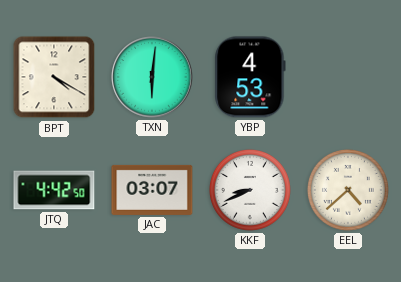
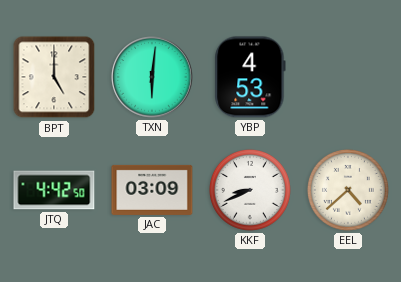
BPT: 4:20 -> 5:00
JAC: 03:07 -> 03:09
